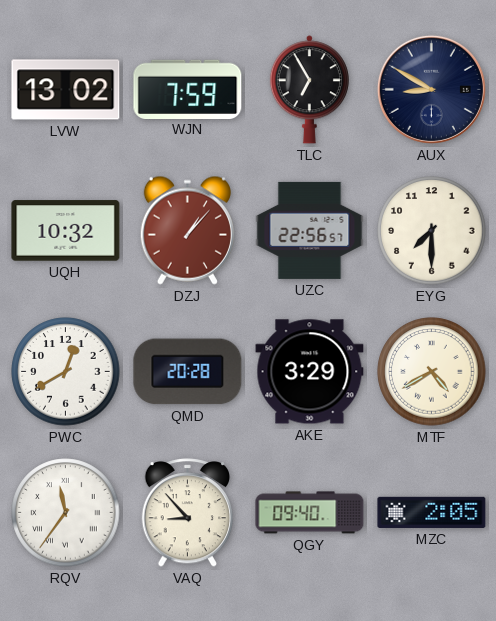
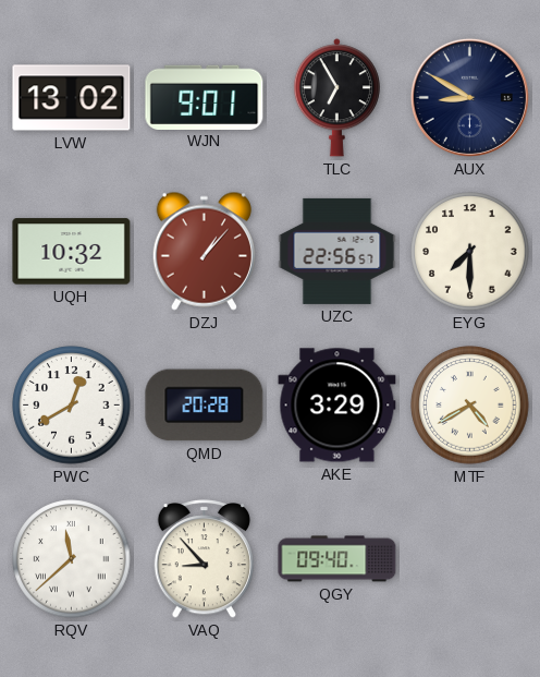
WJN: 7:59 -> 9:01
RQV: 11:36 -> 11:38
MZC: 2:05 -> none
